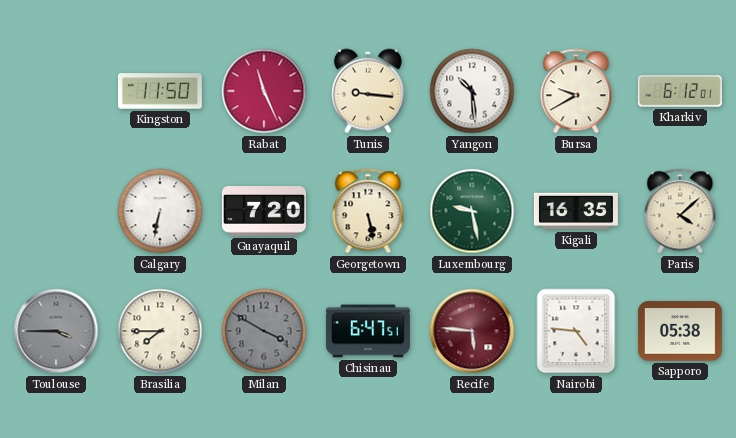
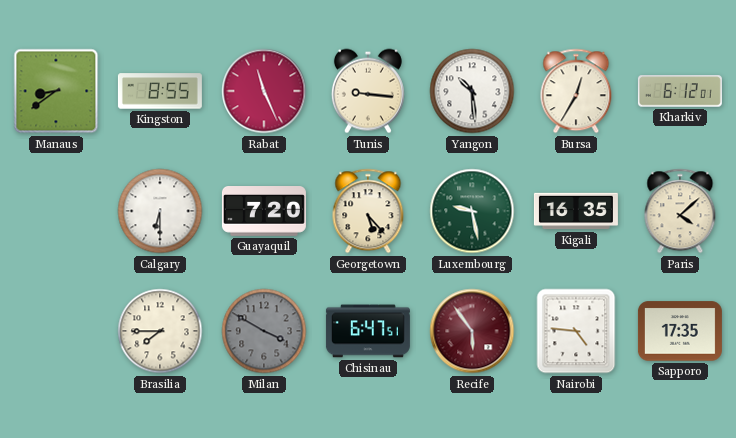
Manaus: none -> 8:39
Kingston: 11:50 -> 8:55
Bursa: 9:40 -> 12:35
Calgary: 6:32 -> 6:30
Georgetown: 5:28 -> 5:23
Toulouse: 3:45 -> none
Recife: 5:46 -> 5:54
Sapporo: 05:38 -> 17:35
